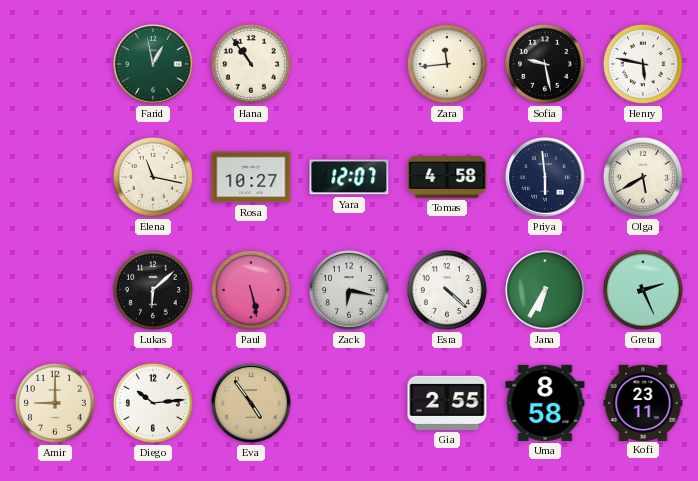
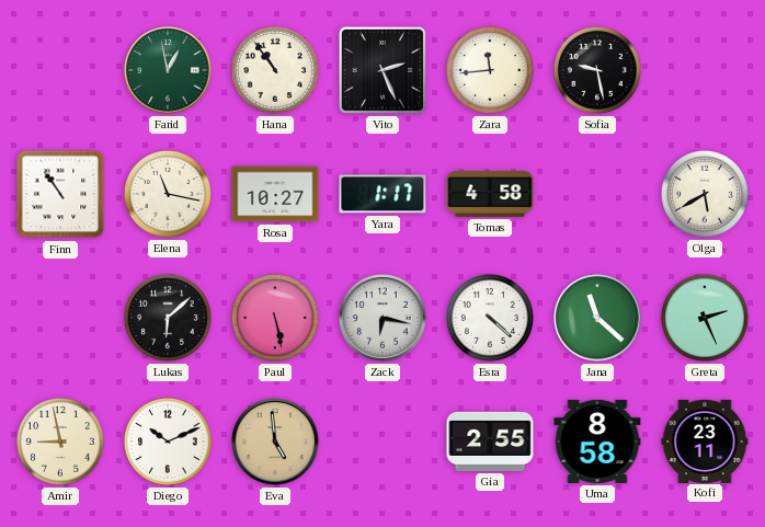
Vito: none -> 2:26
Henry: 5:47 -> none
Finn: none -> 10:54
Yara: 12:07 -> 1:17
Priya: 5:59 -> none
Jana: 6:35 -> 11:22
Amir: 9:00 -> 8:58
Diego: 10:14 -> 10:11
Eva: 4:54 -> 4:59
